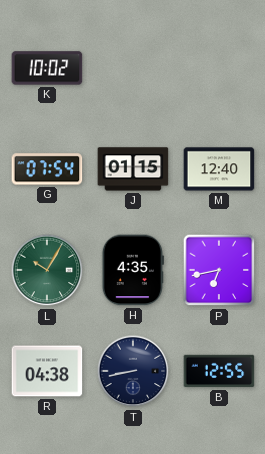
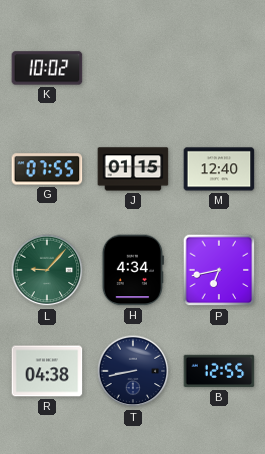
G: 07:54 -> 07:55
L: 10:05 -> 9:07
H: 4:35 -> 4:34
